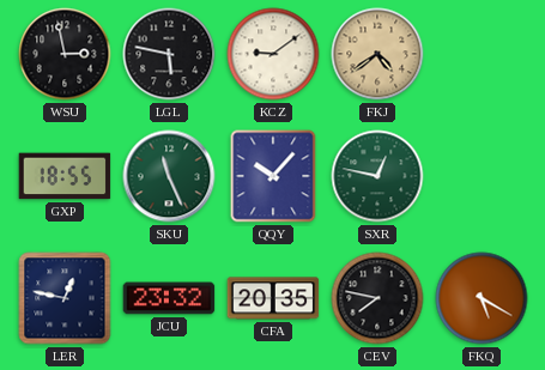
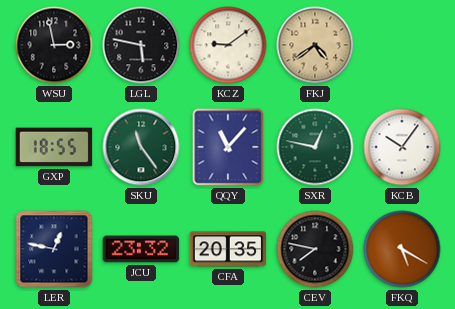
SKU: 11:26 -> 11:24
QQY: 10:07 -> 11:07
KCB: none -> 10:06
